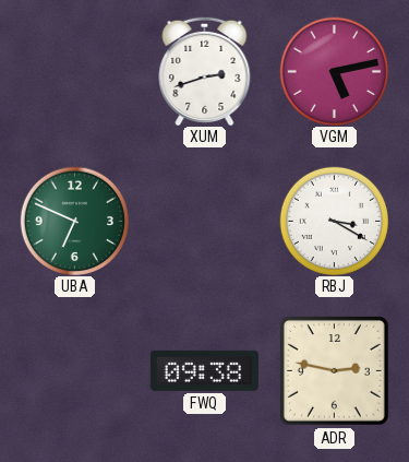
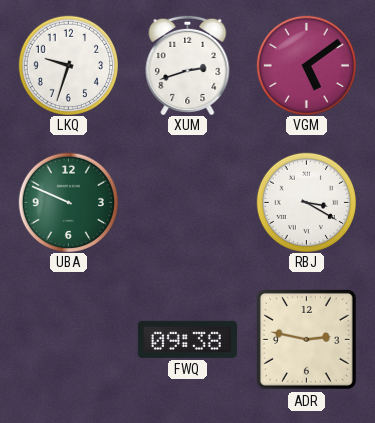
LKQ: none -> 9:33
VGM: 5:13 -> 5:09
UBA: 6:49 -> 9:49
